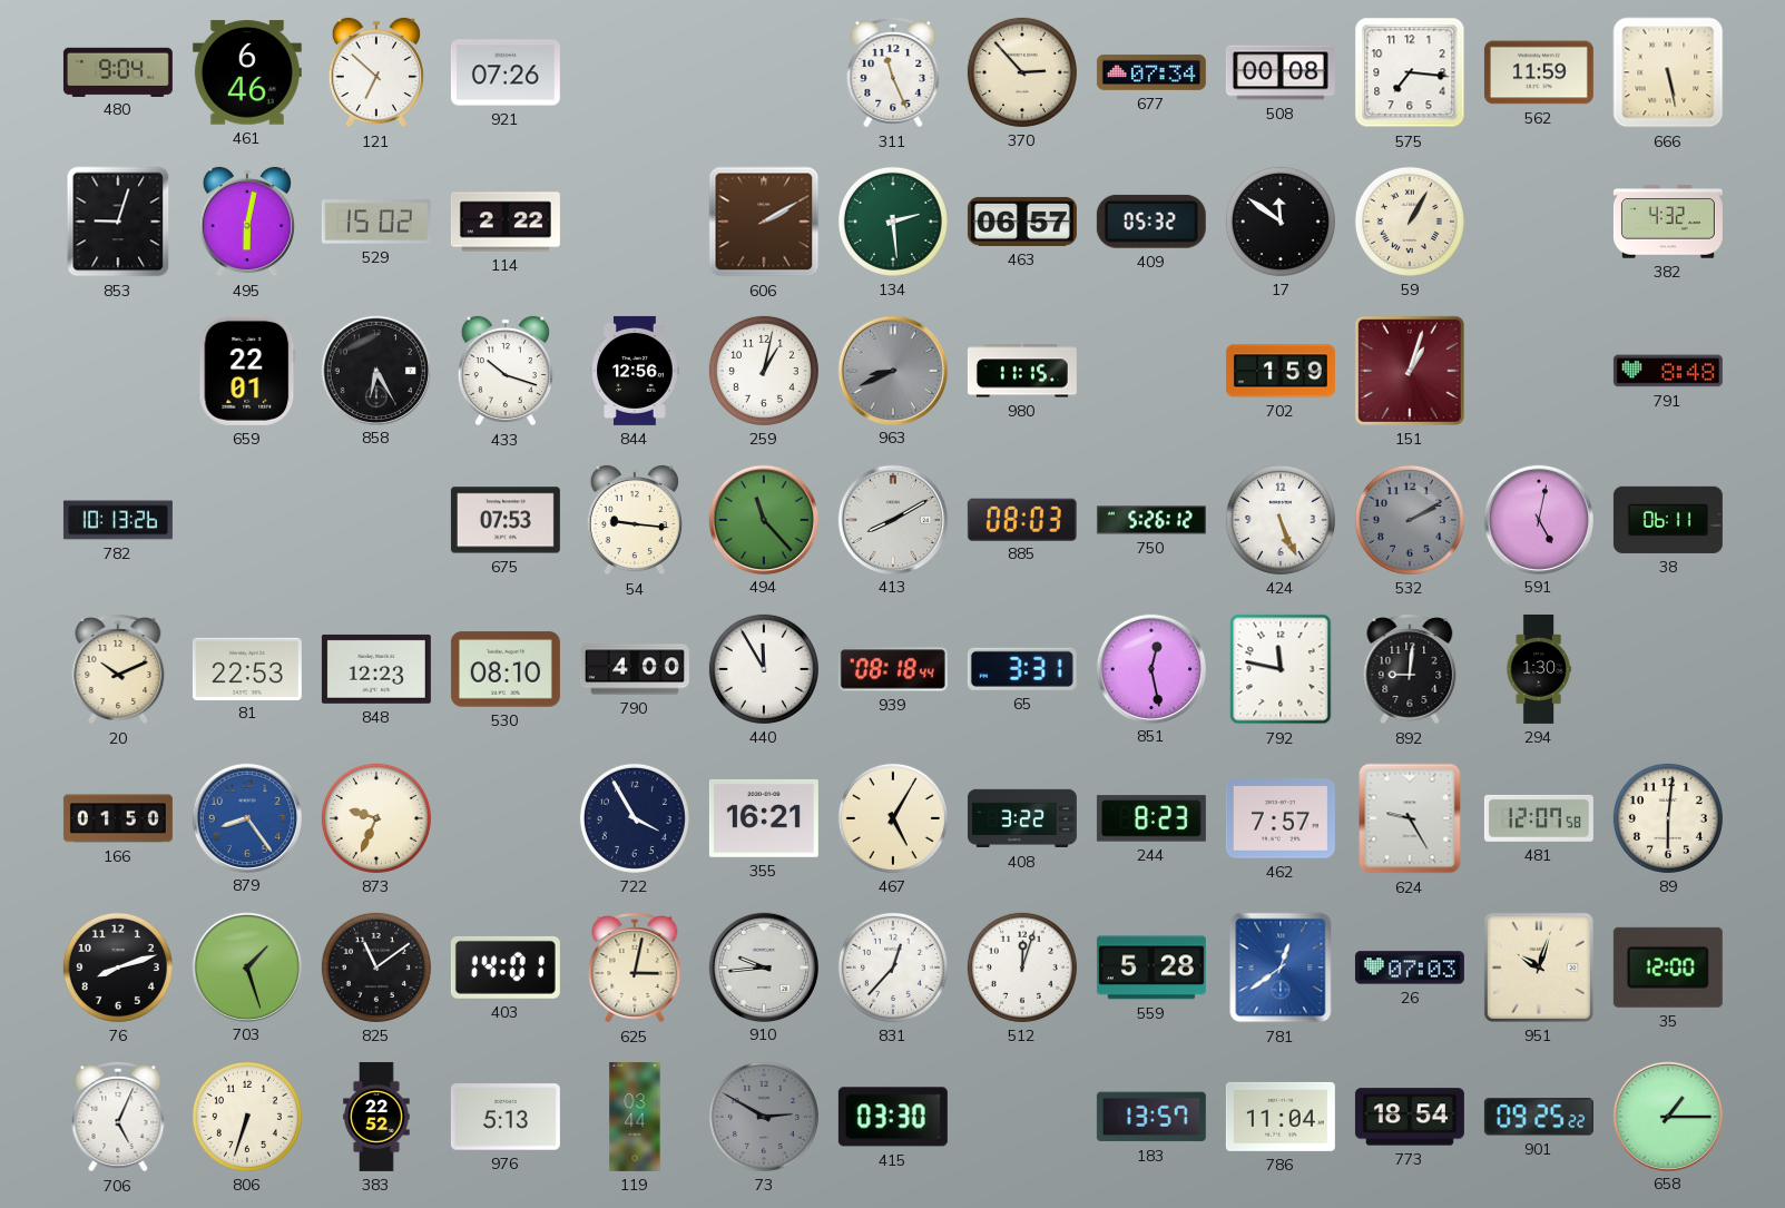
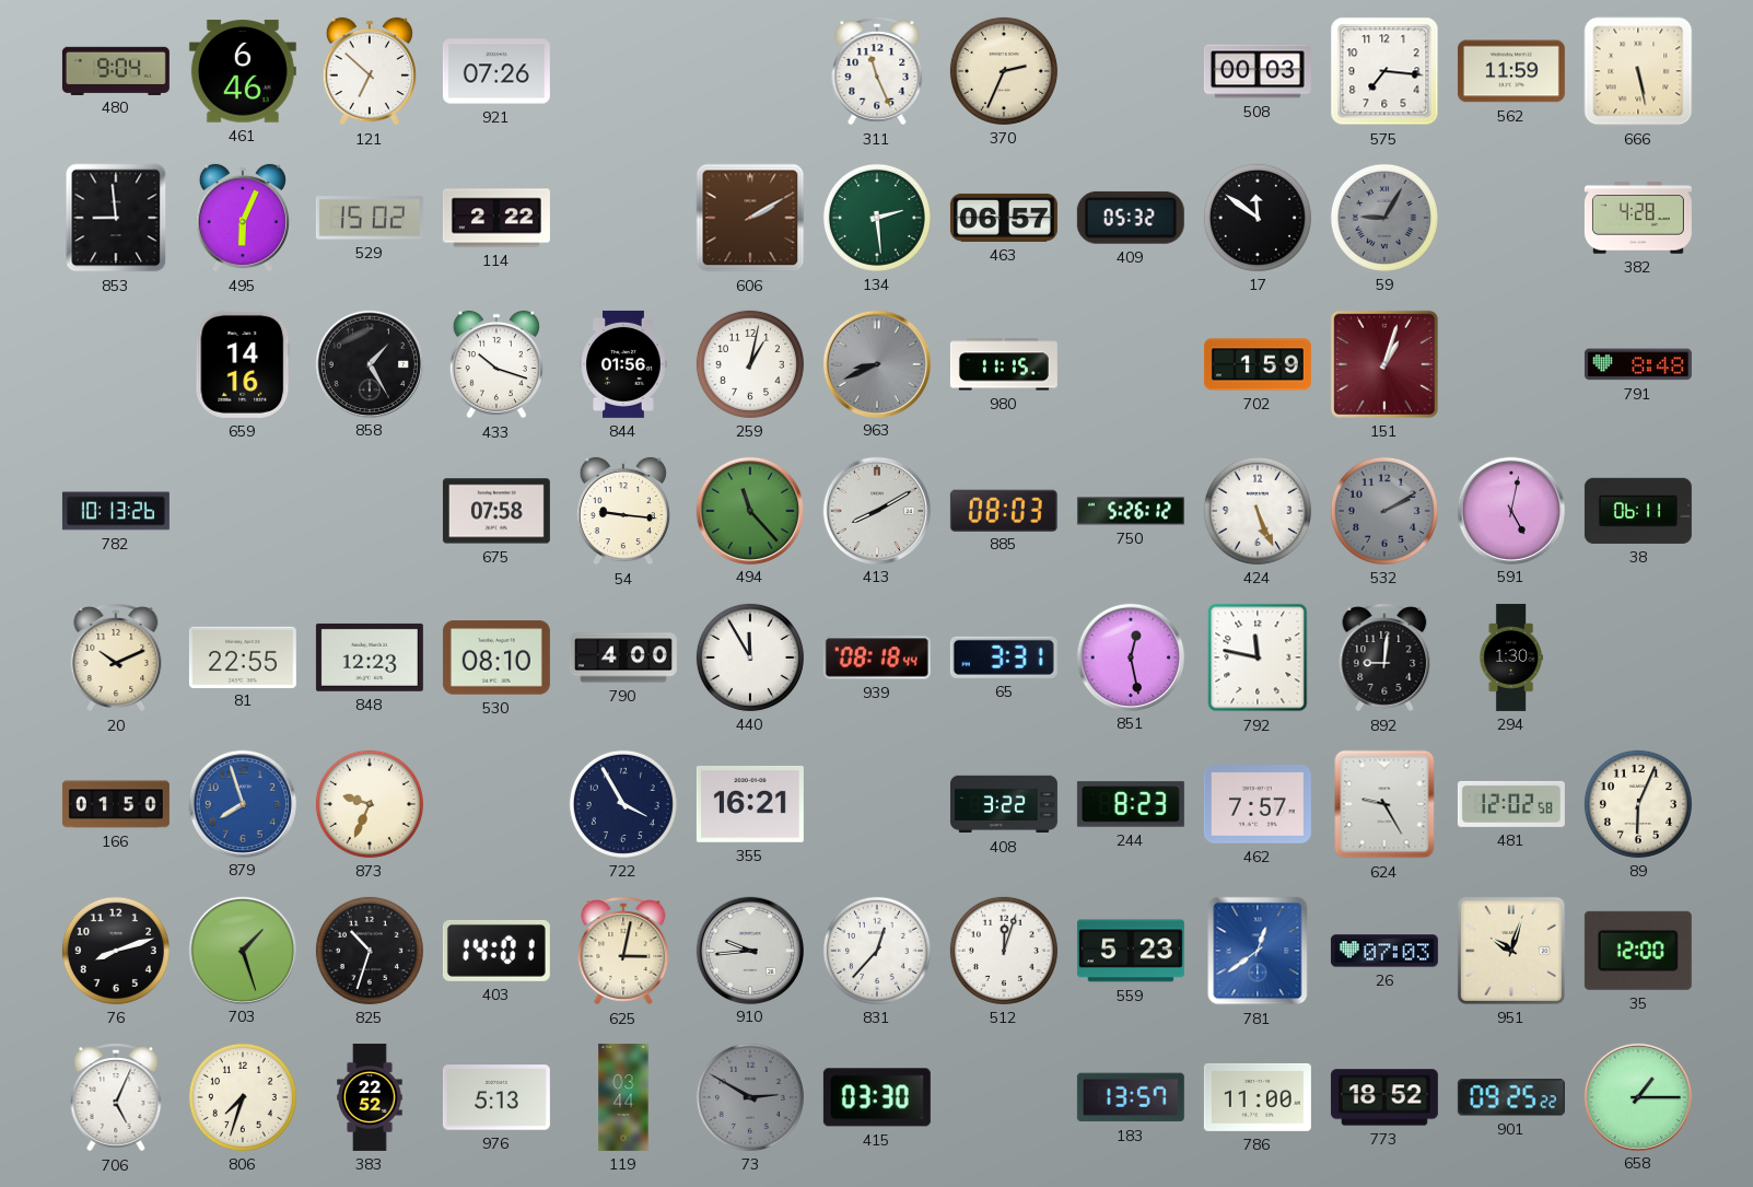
370: 2:53 -> 2:34
677: 07:34 -> none
508: 00:08 -> 00:03
853: 9:03 -> 8:59
495: 6:02 -> 6:04
59: 1:05 -> 9:05
59 dial: cream -> grey
382: 4:32 -> 4:28
659: 22:01 -> 14:16
858: 6:25 -> 1:25
844: 12:56 -> 01:56
675: 07:53 -> 07:58
81: 22:53 -> 22:55
879: 8:24 -> 7:57
467: 5:05 -> none
481: 12:07 -> 12:02
89: 6:01 -> 6:04
825: 11:09 -> 10:33
559: 5:28 -> 5:23
806: 6:33 -> 7:33
786: 11:04 -> 11:00
773: 18:54 -> 18:52
